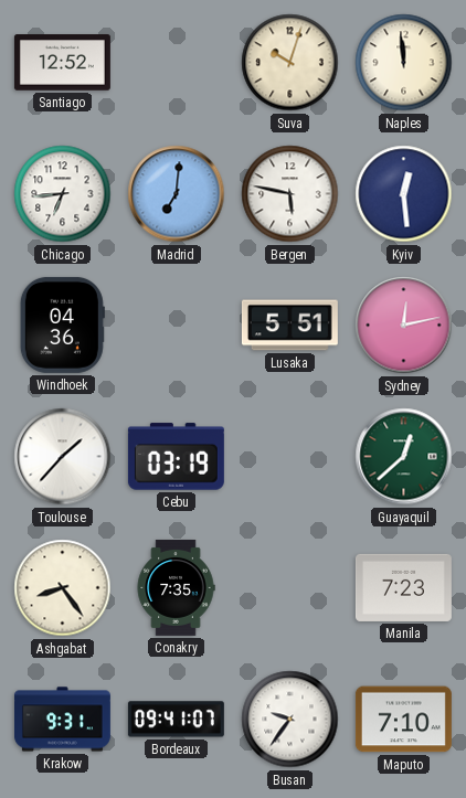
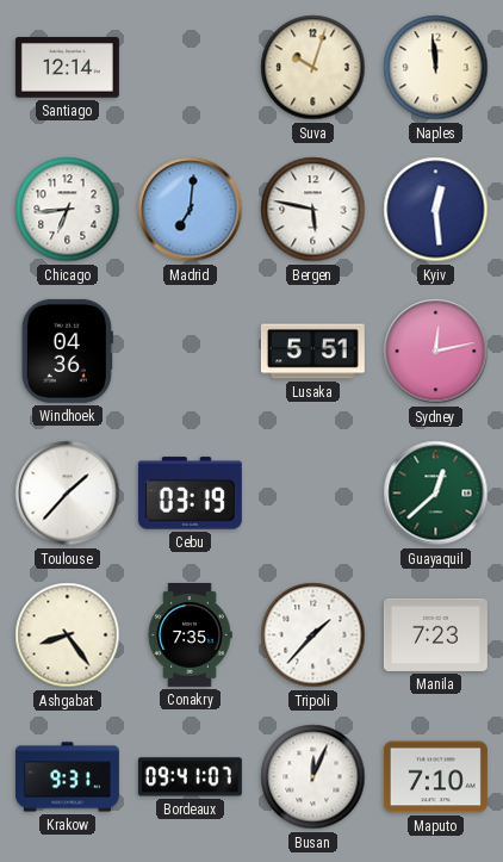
Santiago: 12:52 -> 12:14
Tripoli: none -> 1:37
Busan: 9:36 -> 12:04
